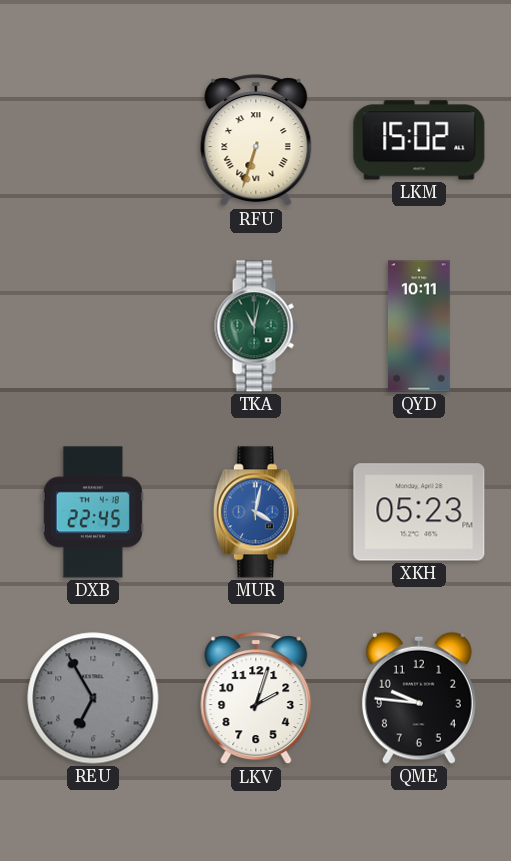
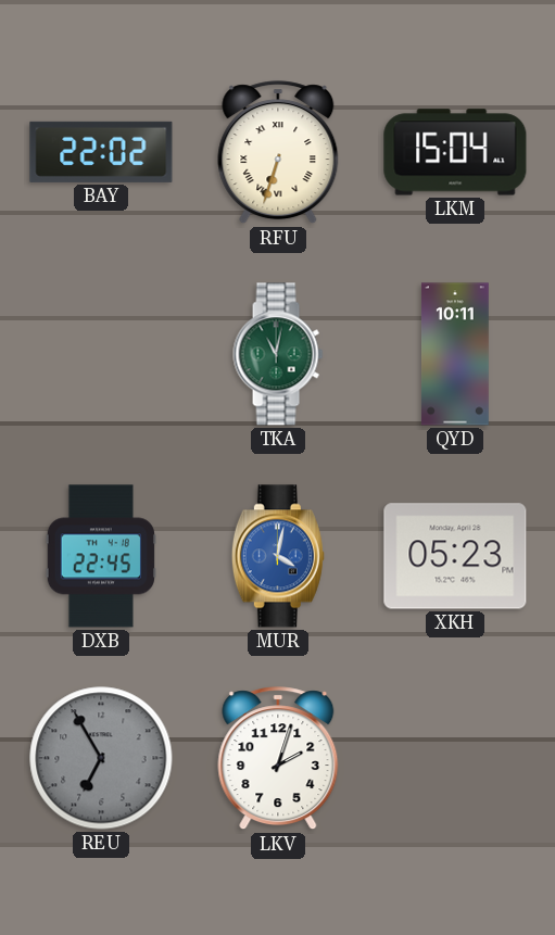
BAY: none -> 22:02
LKM: 15:02 -> 15:04
QME: 9:46 -> none
